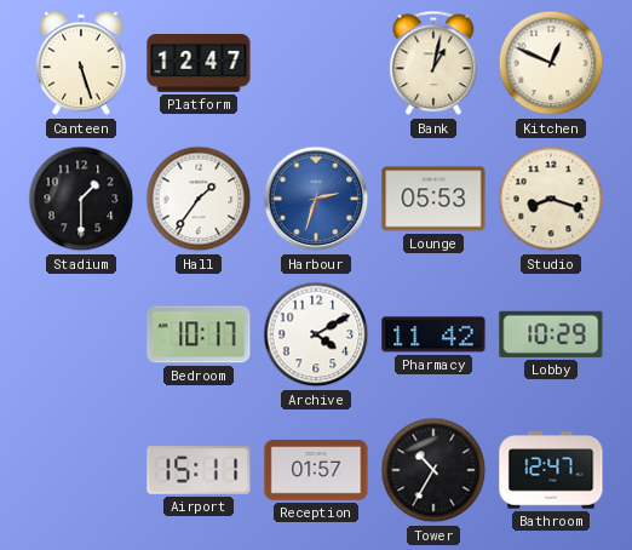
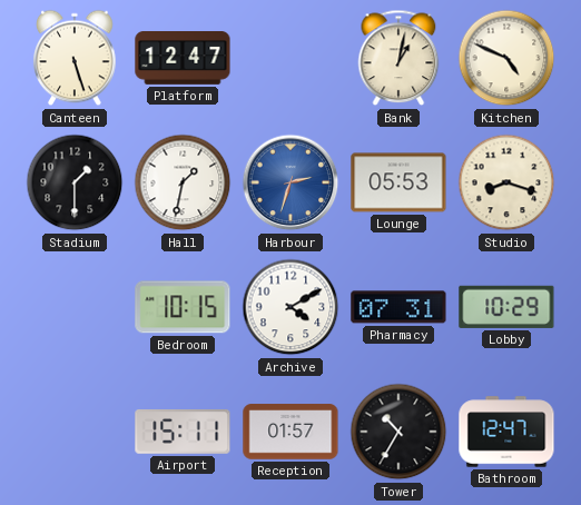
Kitchen: 12:49 -> 4:49
Hall: 1:36 -> 1:32
Bedroom: 10:17 -> 10:15
Pharmacy: 11:42 -> 07:31
